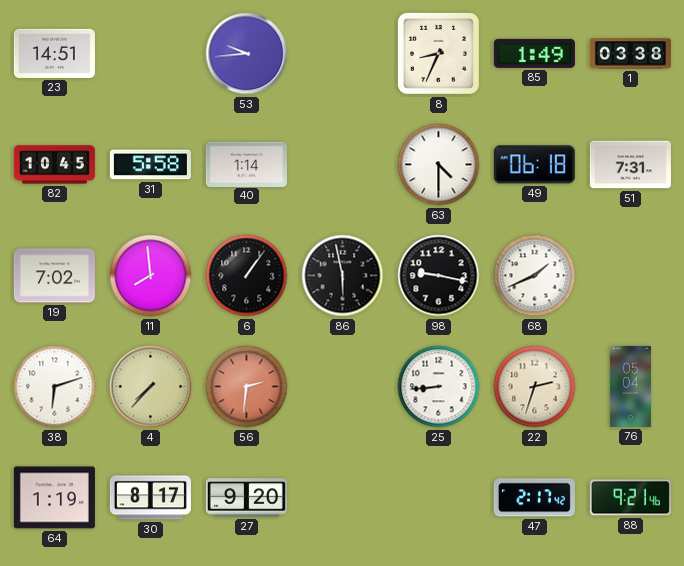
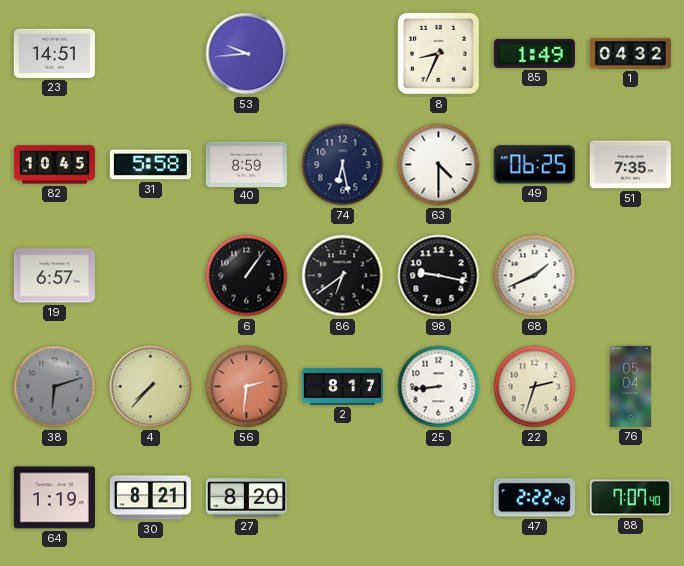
1: 03:38 -> 04:32
40: 1:14 -> 8:59
74: none -> 6:28
49: 06:18 -> 06:25
51: 7:31 -> 7:35
19: 7:02 -> 6:57
11: 7:59 -> none
86: 5:58 -> 6:39
38 dial: white -> grey
2: none -> 8:17
30: 8:17 -> 8:21
27: 9:20 -> 8:20
47: 2:17 -> 2:22
88: 9:21 -> 7:07
